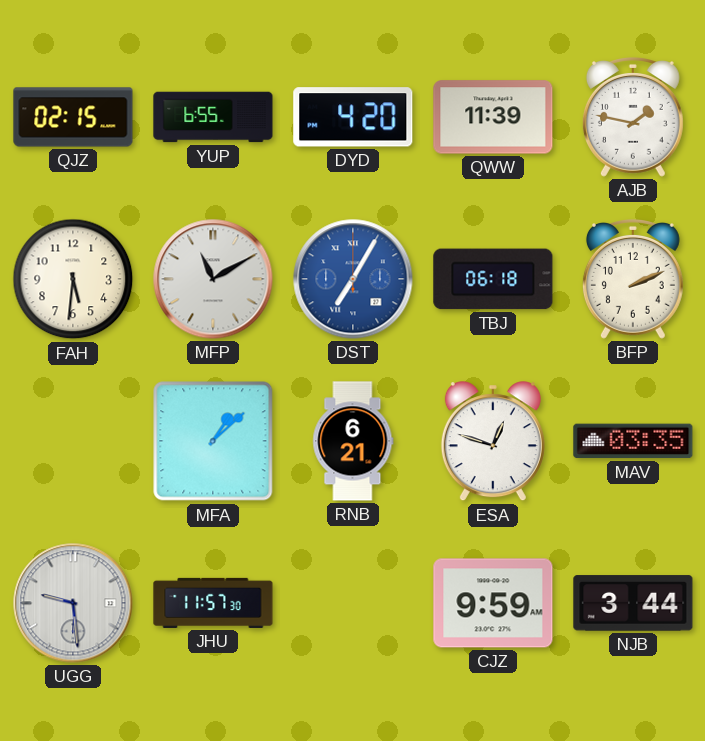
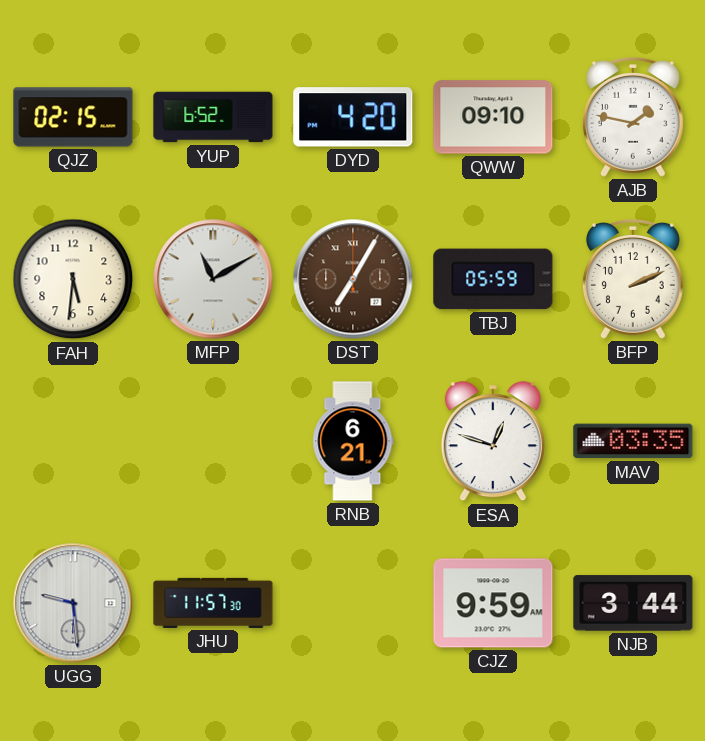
YUP: 6:55 -> 6:52
QWW: 11:39 -> 09:10
DST dial: blue -> brown
TBJ: 06:18 -> 05:59
MFA: 1:08 -> none
